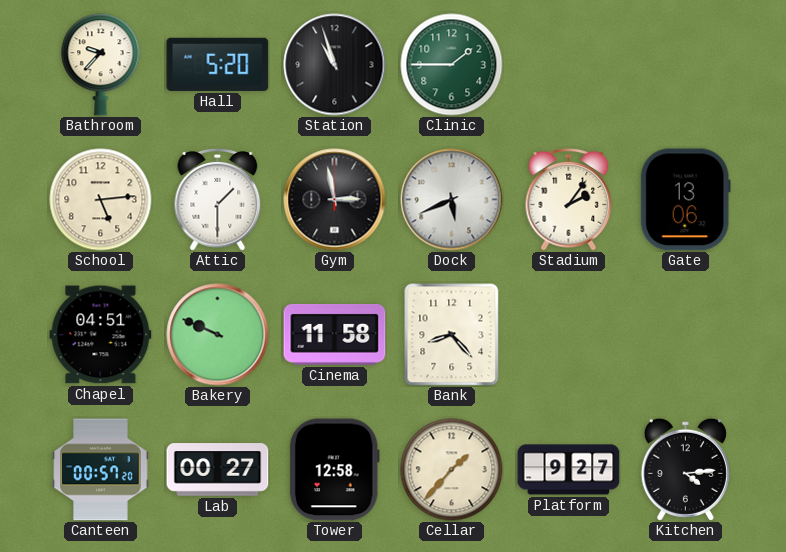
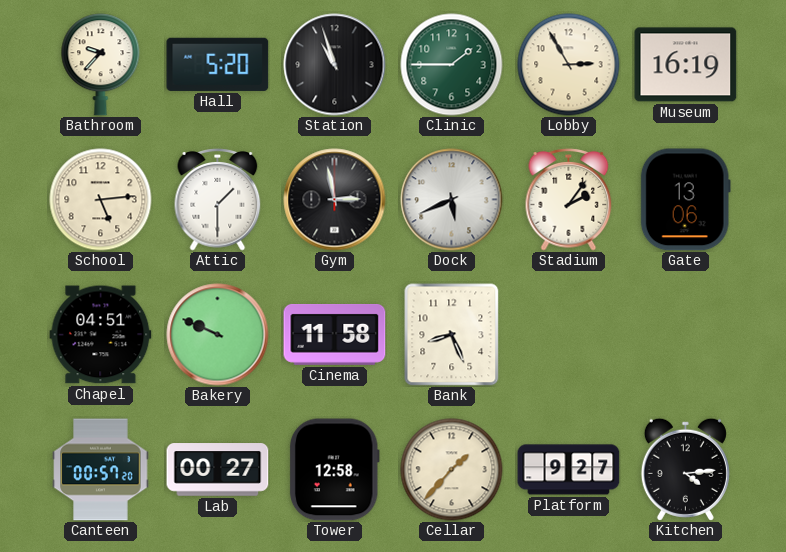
Lobby: none -> 2:55
Museum: none -> 16:19
Bank: 8:23 -> 8:26
